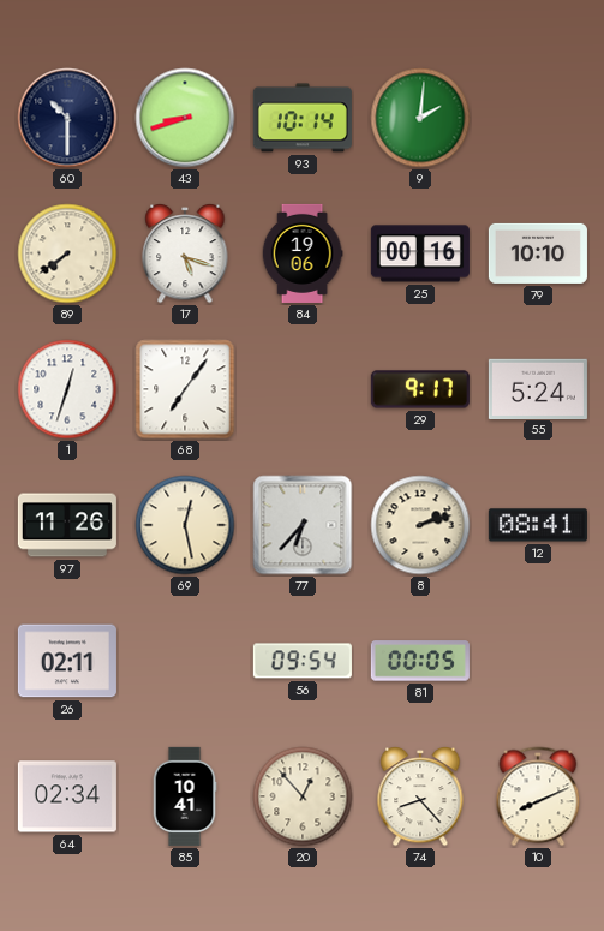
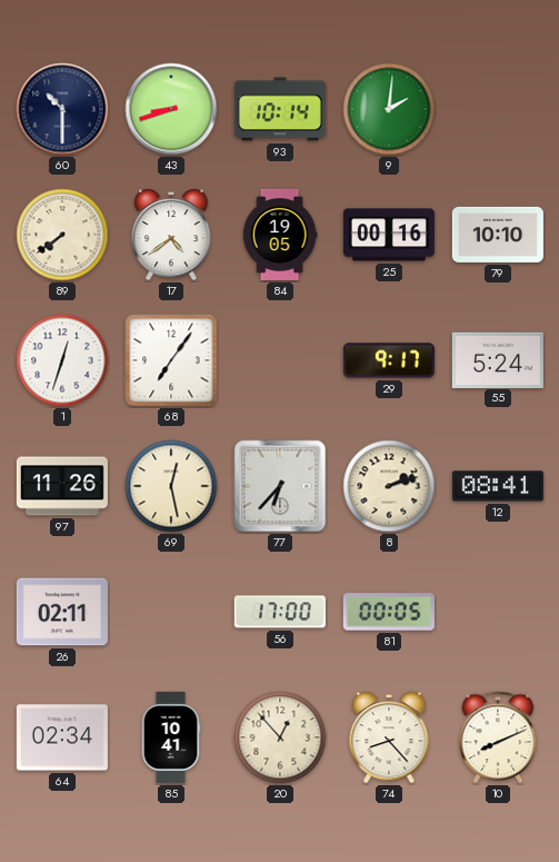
17: 5:18 -> 4:39
84: 19:06 -> 19:05
56: 09:54 -> 17:00
